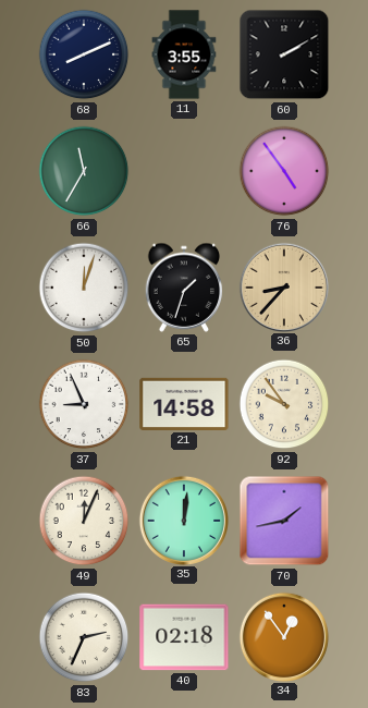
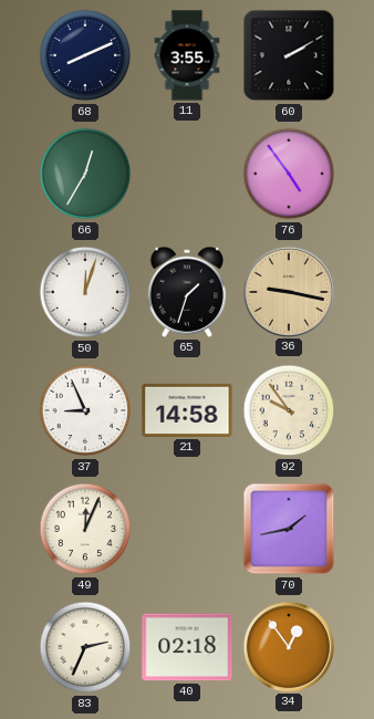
66: 11:35 -> 12:35
36: 8:37 -> 9:17
35: 12:01 -> none
